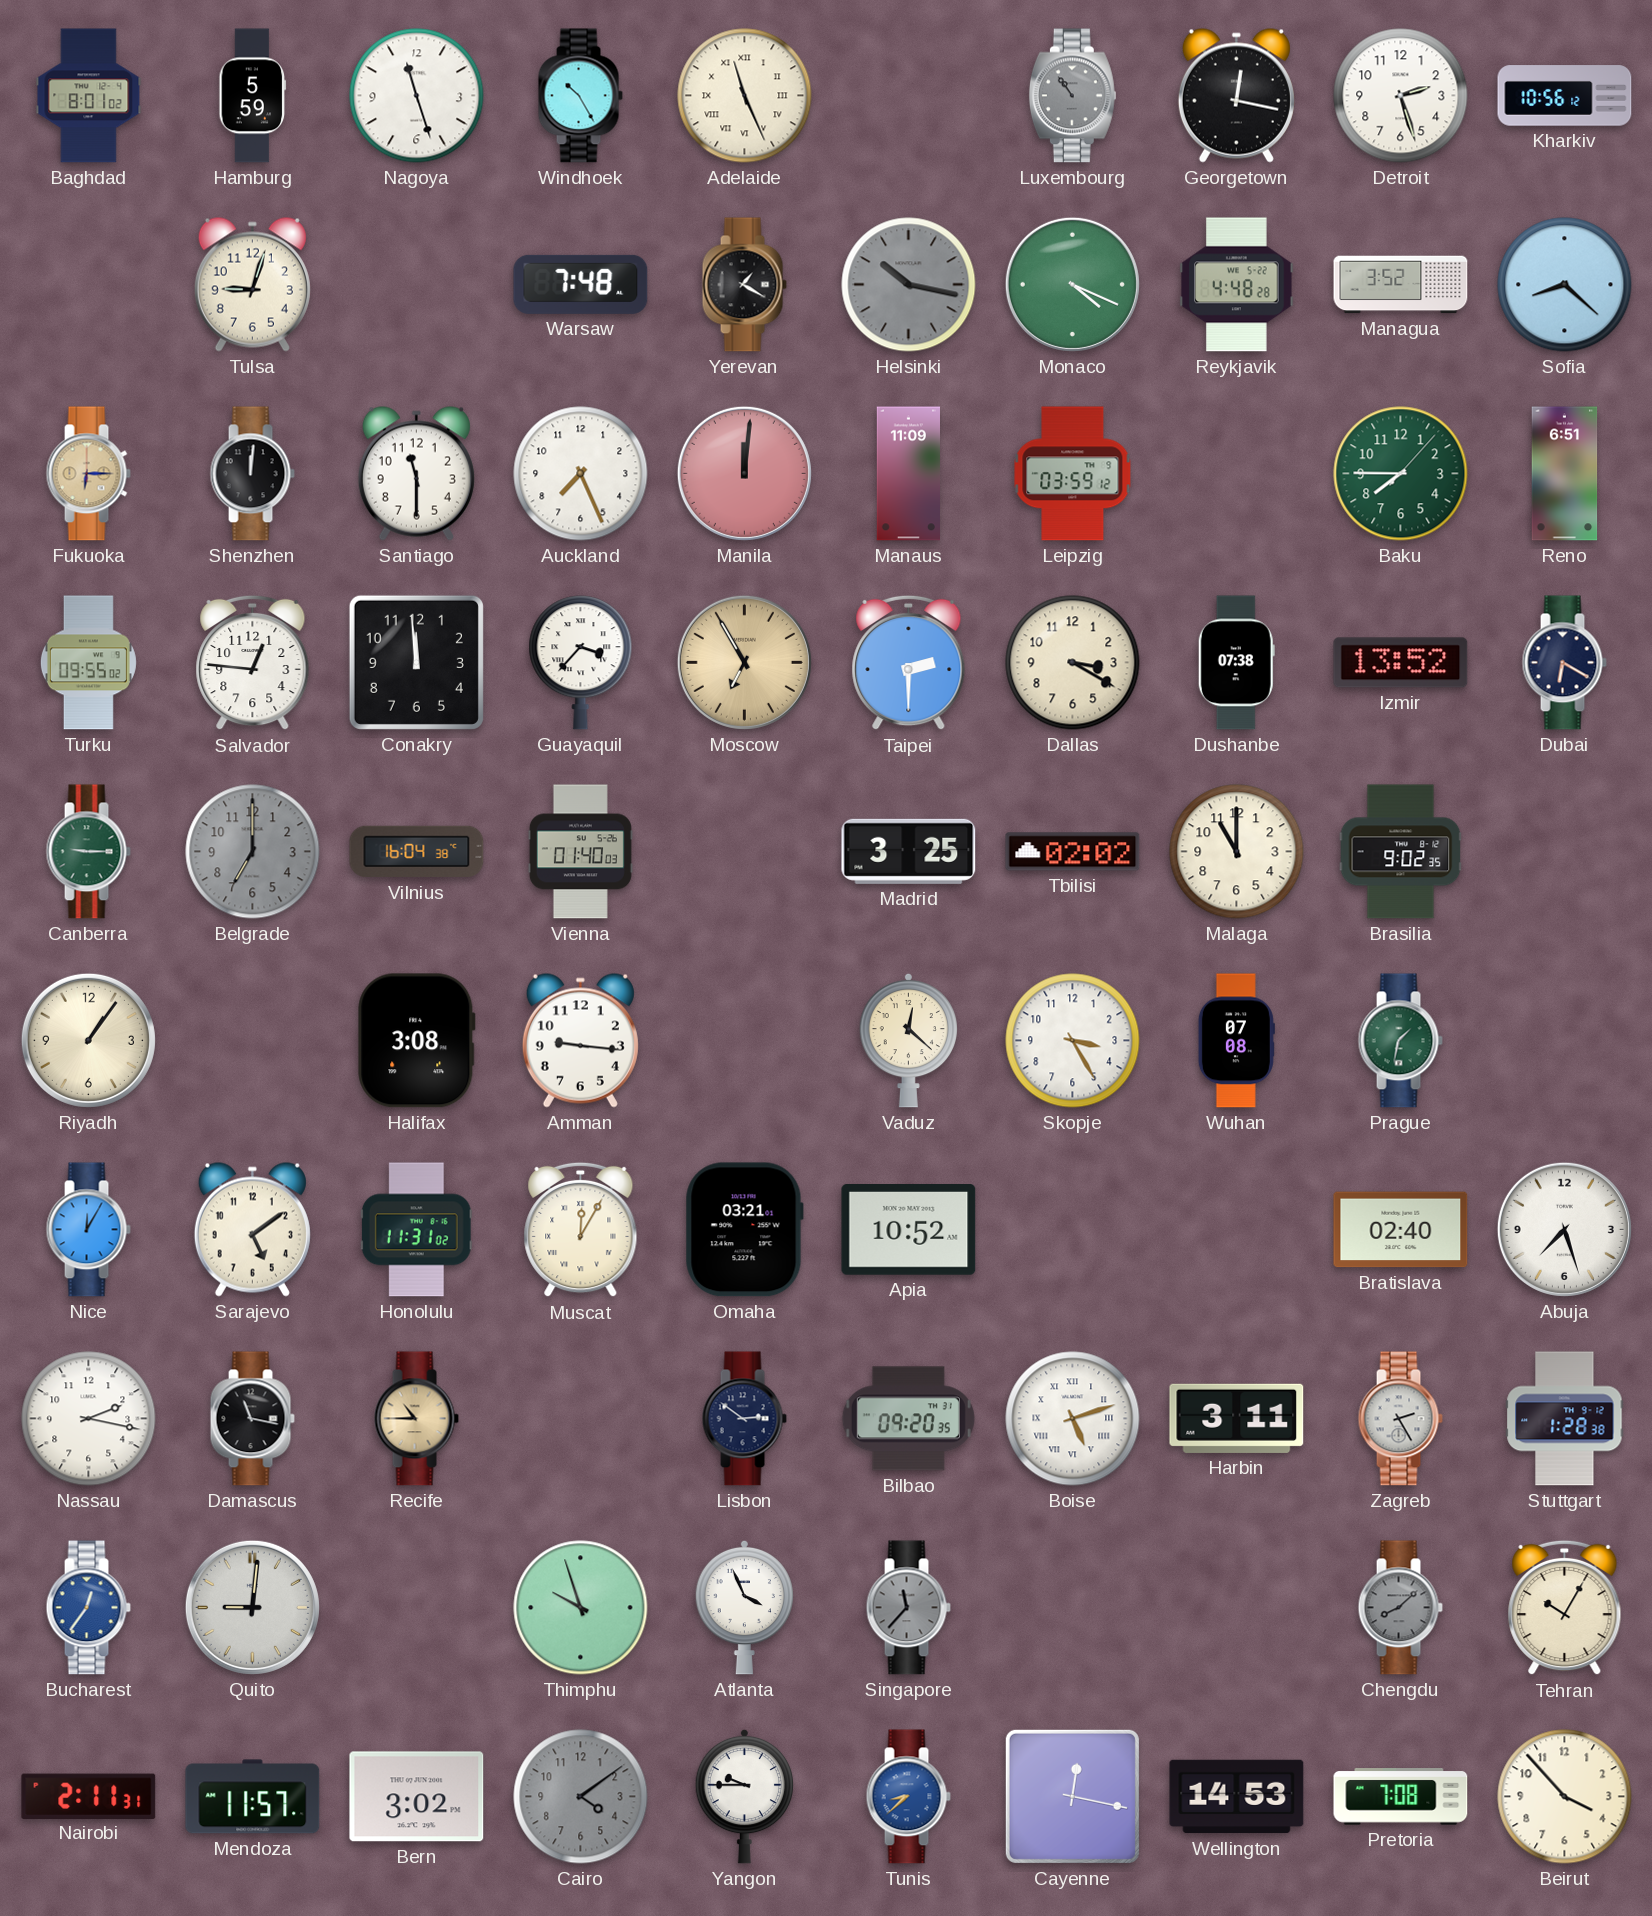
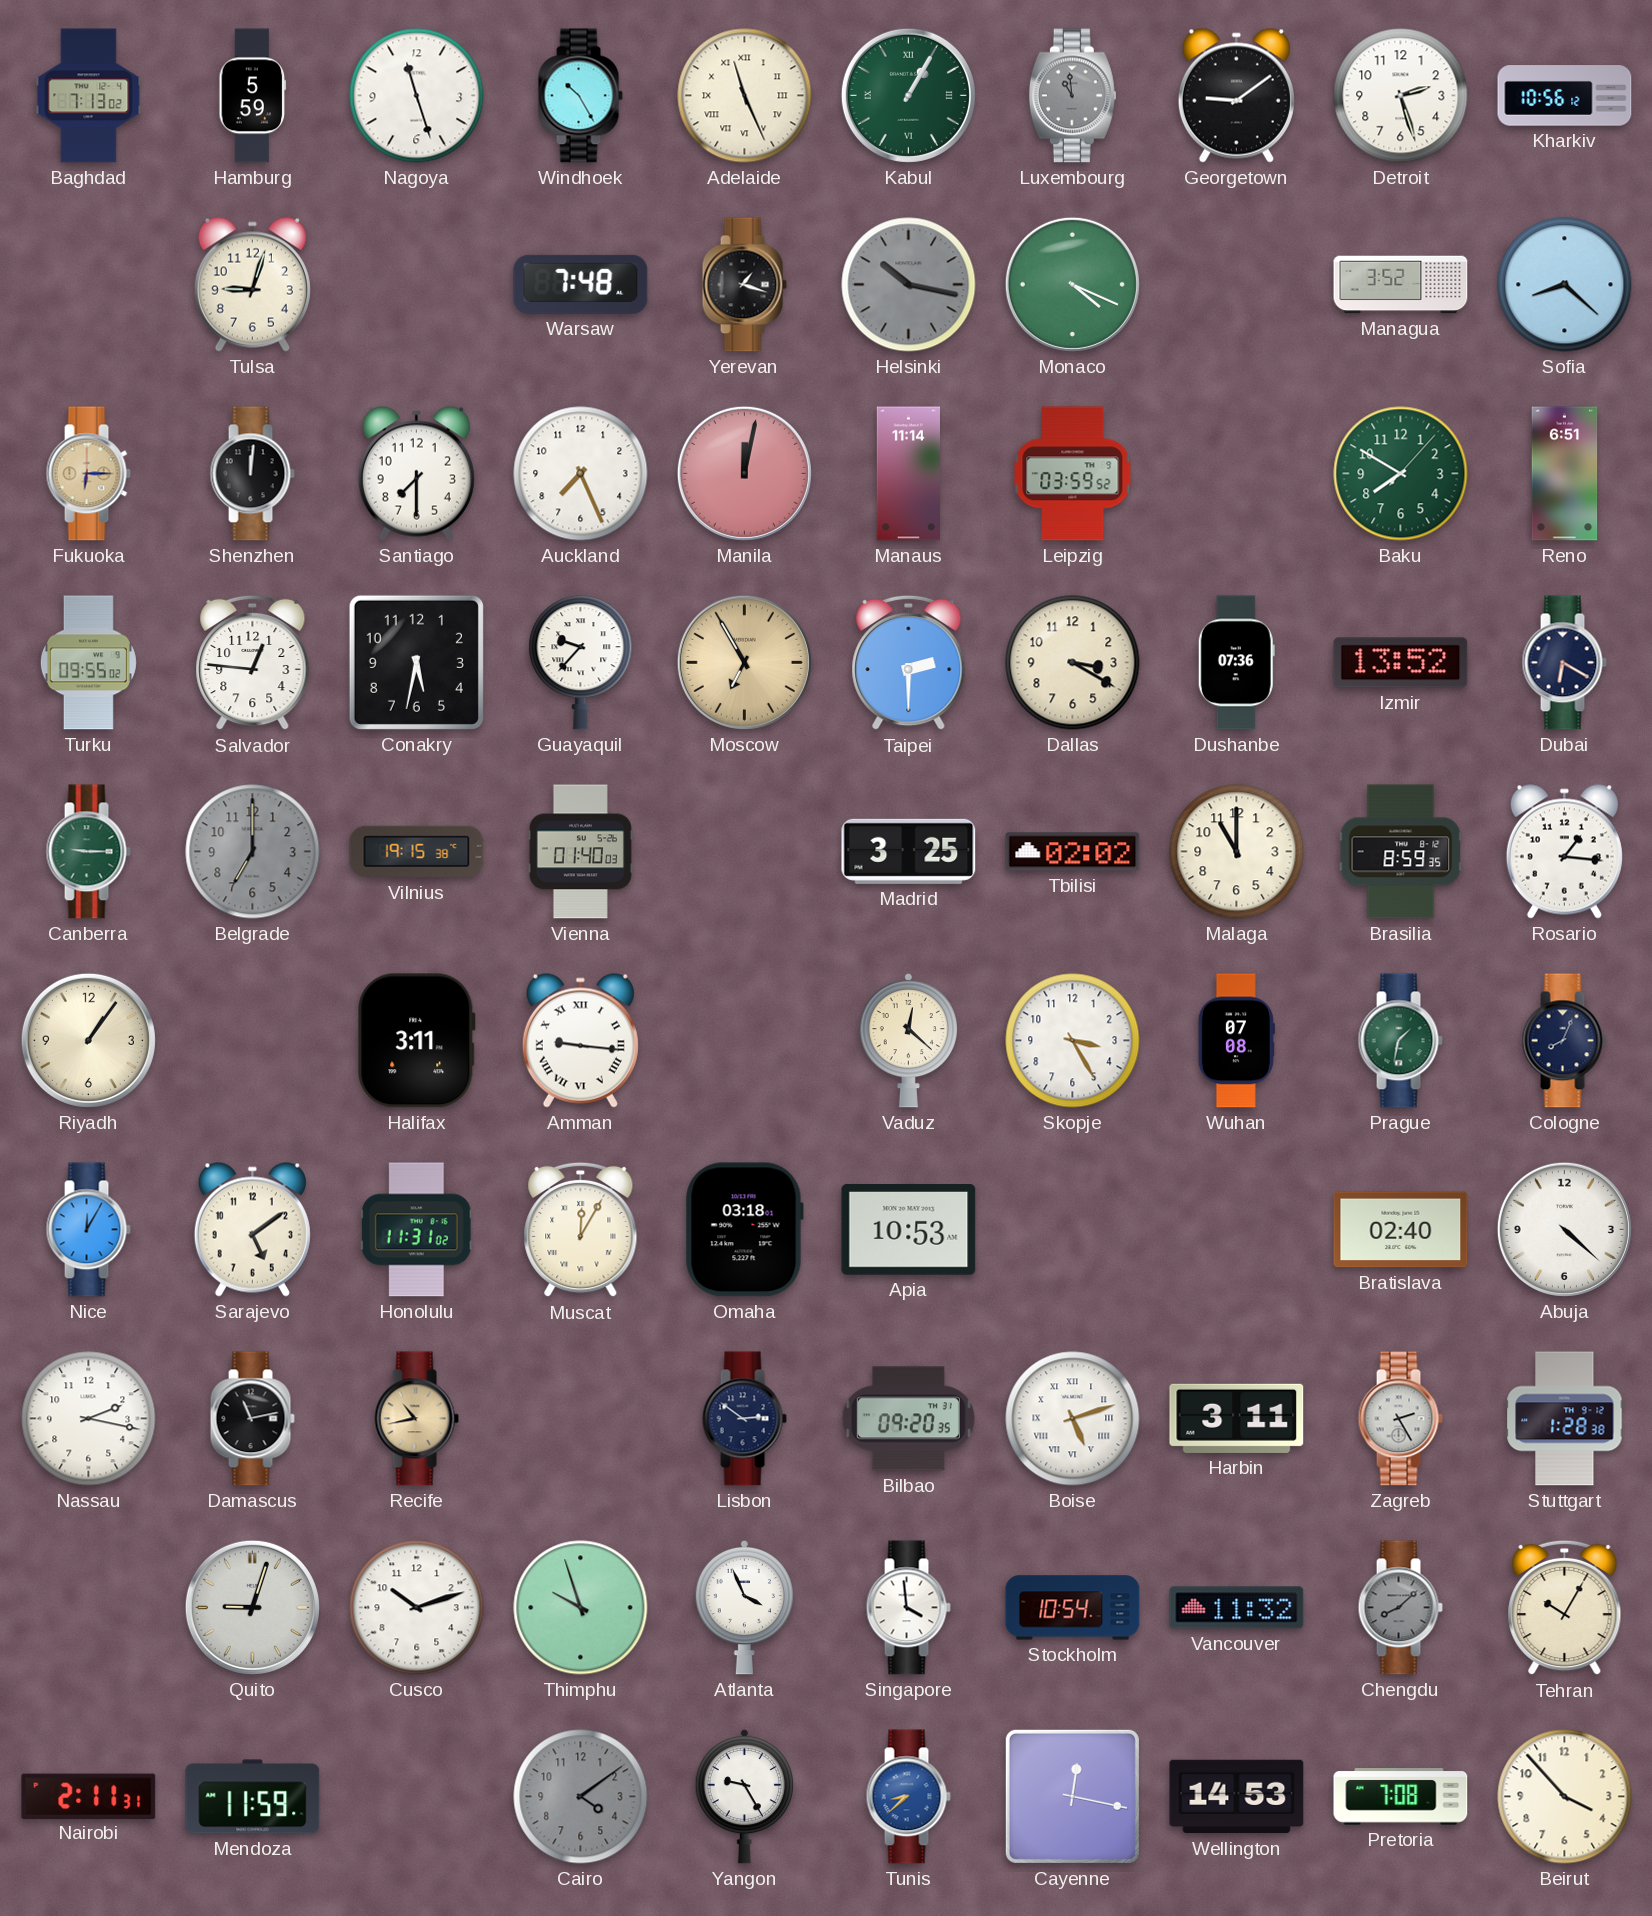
Baghdad: 8:01 -> 7:13
Kabul: none -> 1:05
Luxembourg: 10:54 -> 10:59
Georgetown: 12:17 -> 9:09
Yerevan: 1:20 -> 1:18
Reykjavik: 4:48 -> none
Santiago: 11:30 -> 7:30
Manila: 12:01 -> 12:02
Manaus: 11:09 -> 11:14
Leipzig: 03:59:12 -> 03:59:52
Baku: 7:45 -> 7:50
Conakry: 11:59 -> 5:32
Guayaquil: 3:37 -> 9:37
Dushanbe: 07:38 -> 07:36
Vilnius: 16:04 -> 19:15
Brasilia: 9:02 -> 8:59
Rosario: none -> 1:16
Halifax: 3:08 -> 3:11
Amman numerals: Arabic -> Roman
Cologne: none -> 8:04
Omaha: 03:21 -> 03:18
Apia: 10:52 -> 10:53
Abuja: 7:27 -> 4:22
Damascus: 11:17 -> 11:13
Recife: 10:45 -> 10:43
Bucharest: 12:36 -> none
Quito: 9:01 -> 9:03
Cusco: none -> 10:12
Singapore: 11:37 -> 3:59
Singapore dial: grey -> white
Stockholm: none -> 10:54
Vancouver: none -> 11:32
Mendoza: 11:57 -> 11:59
Bern: 3:02 -> none
Yangon: 9:45 -> 9:25
